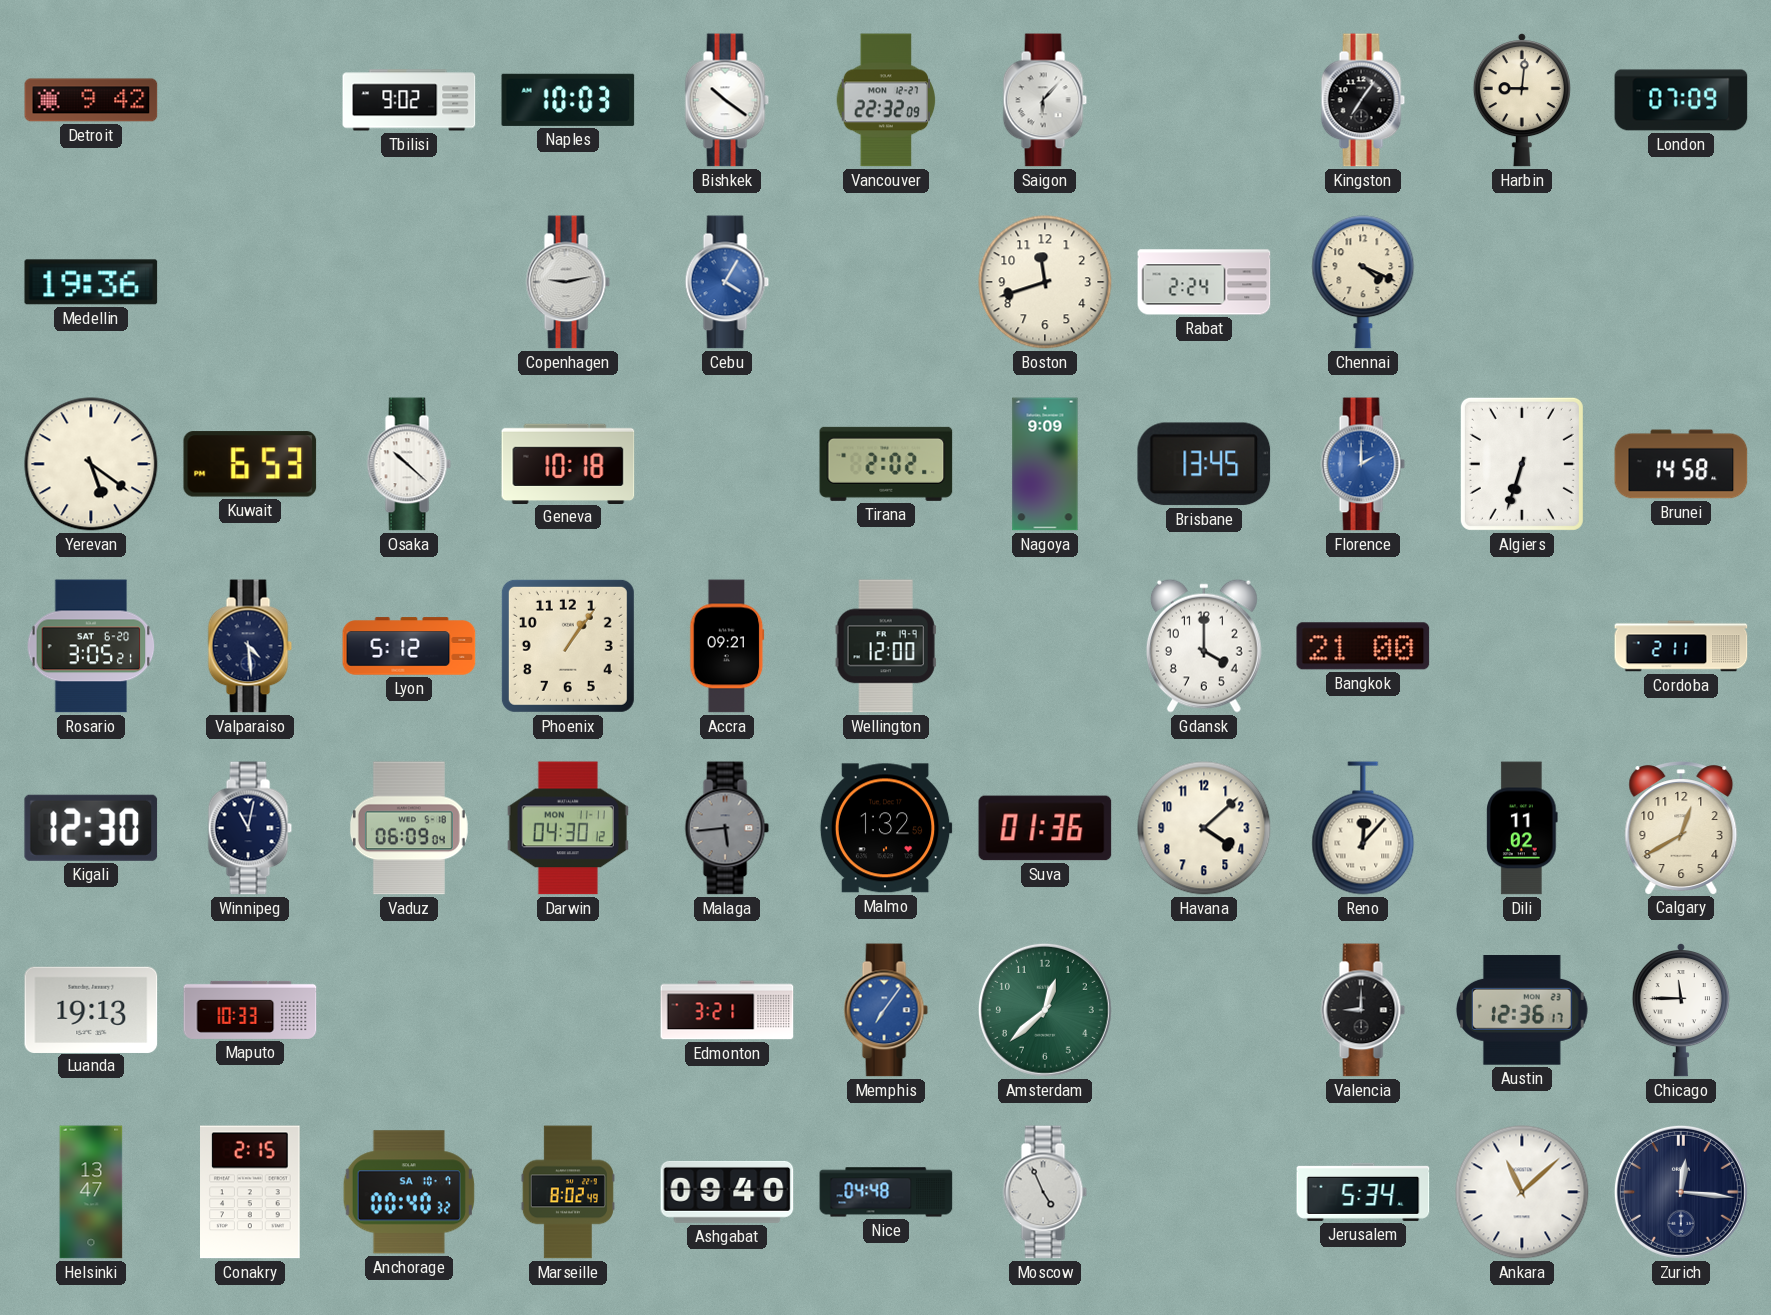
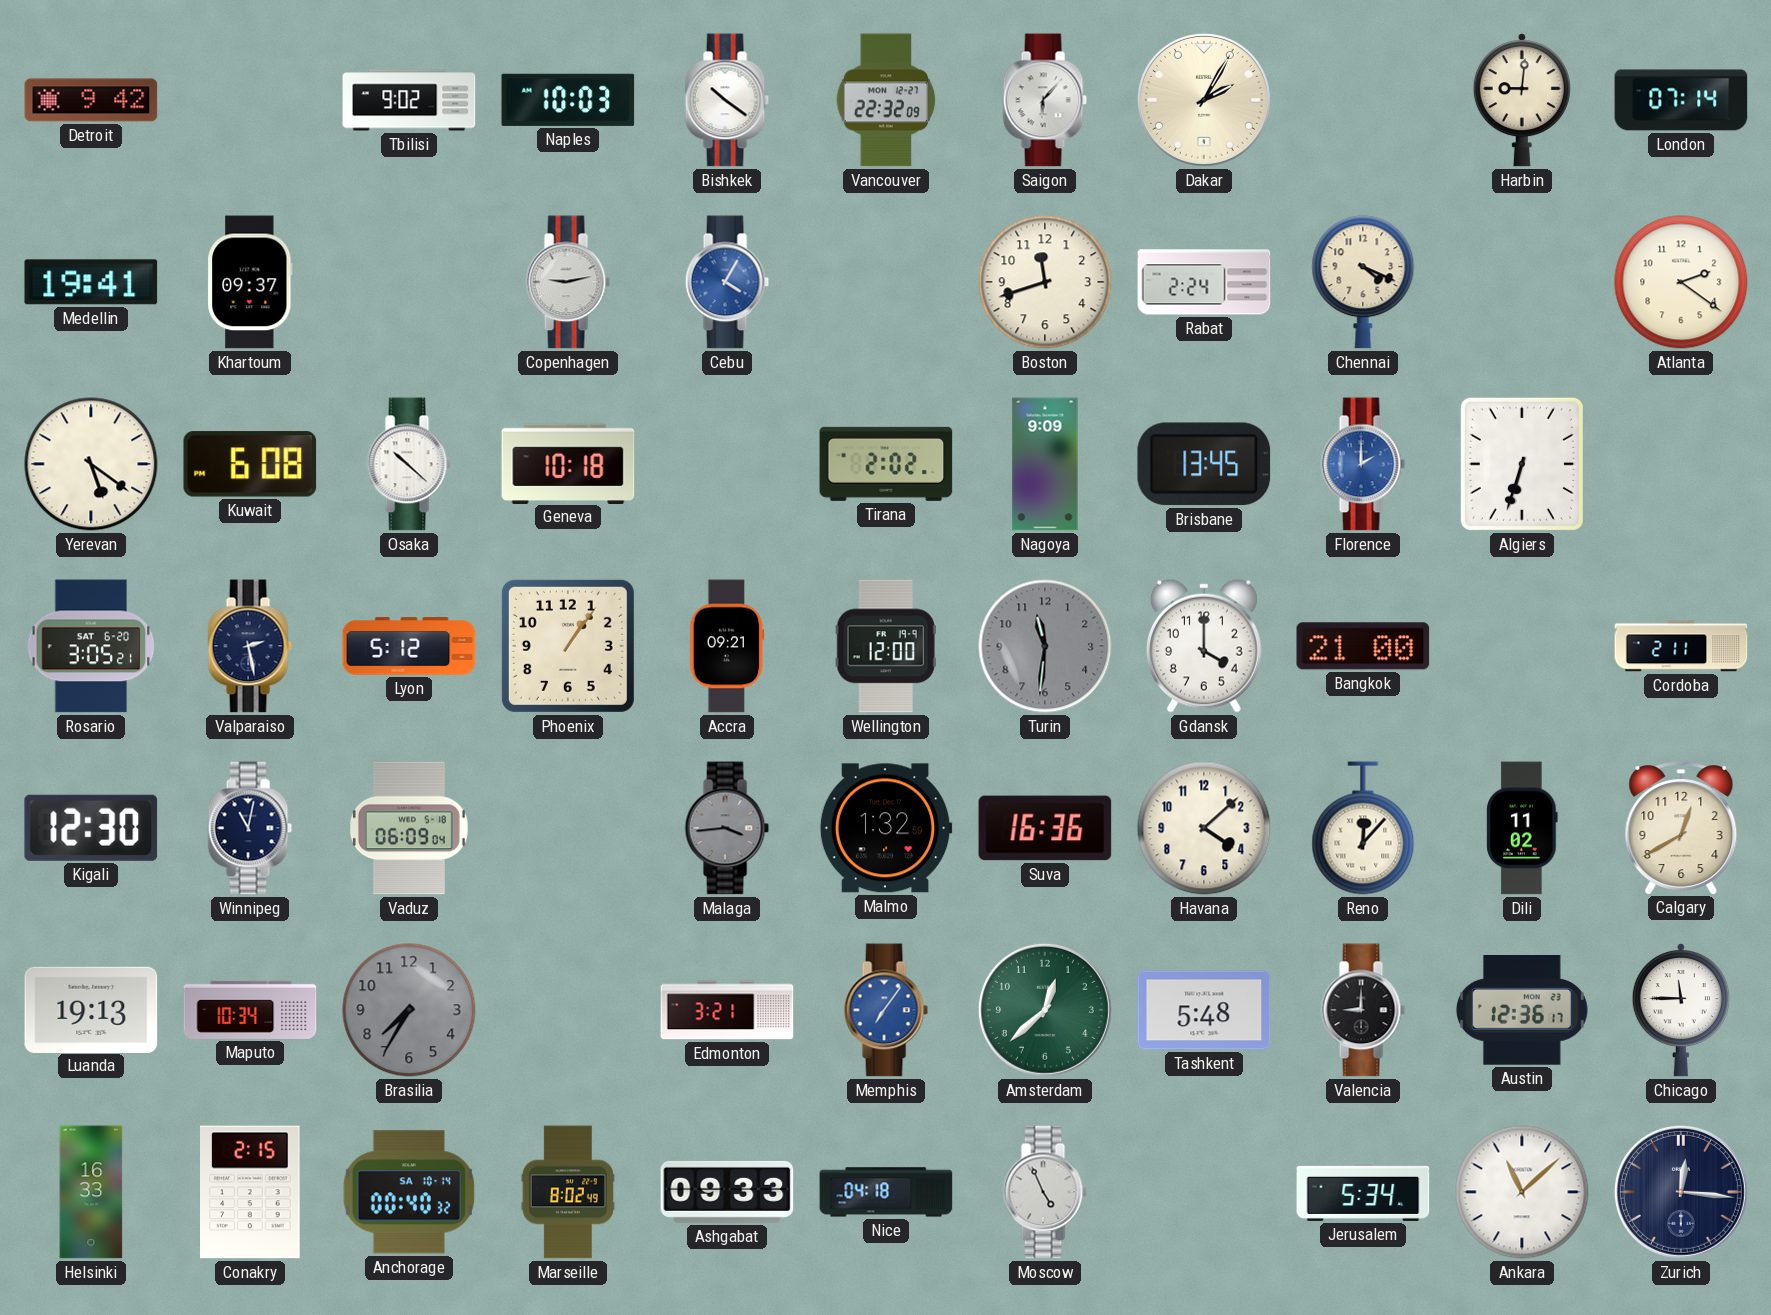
Dakar: none -> 2:05
Kingston: 7:06 -> none
London: 07:09 -> 07:14
Medellin: 19:36 -> 19:41
Khartoum: none -> 09:37
Atlanta: none -> 2:21
Kuwait: 6:53 -> 6:08
Brunei: 14:58 -> none
Valparaiso: 4:29 -> 2:28
Turin: none -> 11:31
Darwin: 04:30 -> none
Malaga: 5:44 -> 3:44
Suva: 01:36 -> 16:36
Maputo: 10:33 -> 10:34
Brasilia: none -> 7:35
Tashkent: none -> 5:48
Helsinki: 13:47 -> 16:33
Anchorage date: SA 10-7 -> SA 10-14
Ashgabat: 09:40 -> 09:33
Nice: 04:48 -> 04:18
